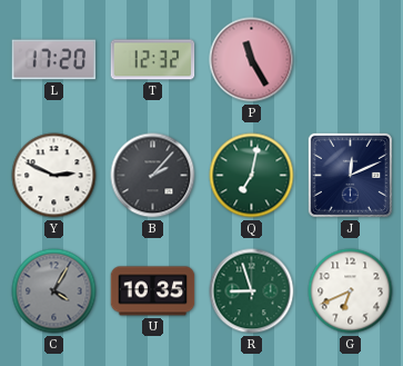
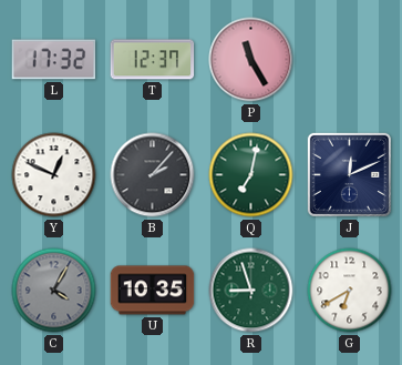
L: 17:20 -> 17:32
T: 12:32 -> 12:37
Y: 2:49 -> 12:49
G: 6:41 -> 6:40
